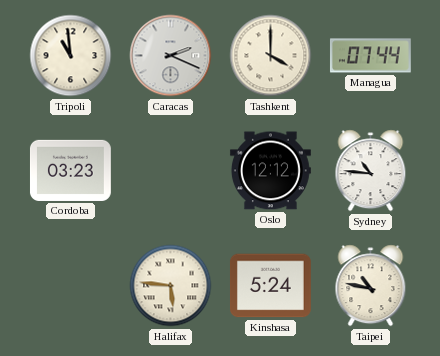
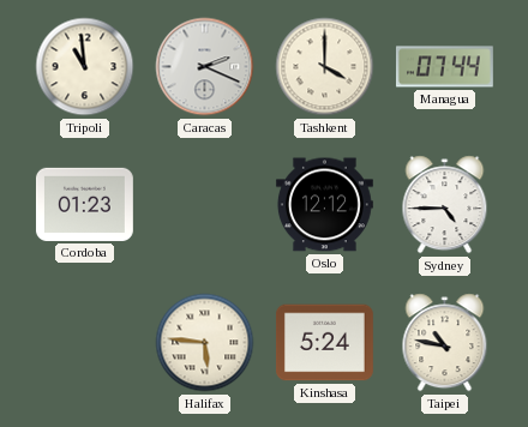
Cordoba: 03:23 -> 01:23
Sydney: 10:46 -> 4:45
